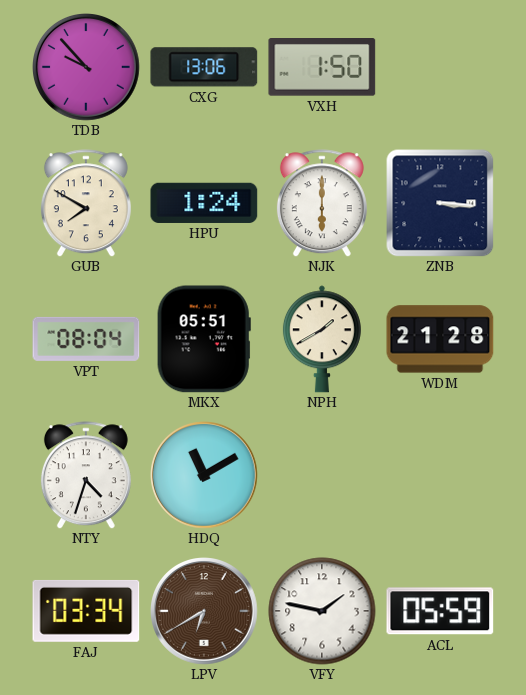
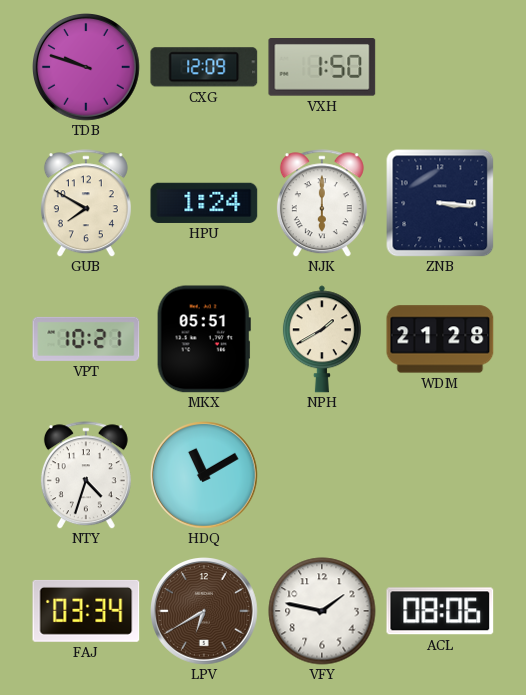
TDB: 9:53 -> 9:48
CXG: 13:06 -> 12:09
VPT: 08:04 -> 10:21
ACL: 05:59 -> 08:06
